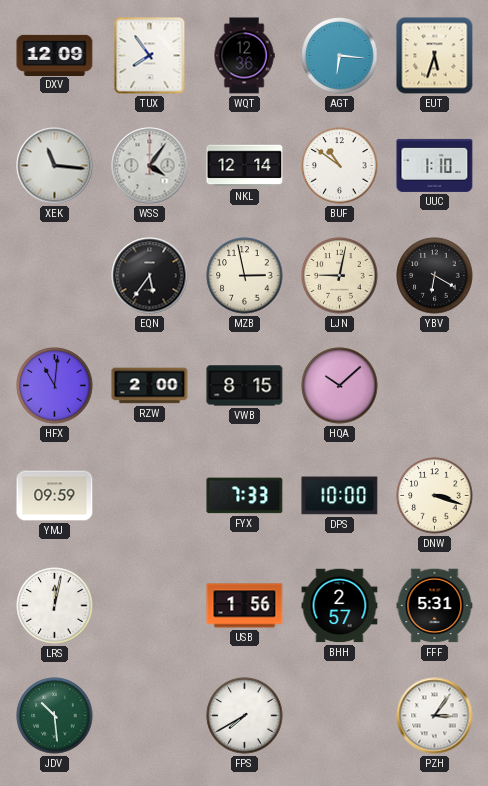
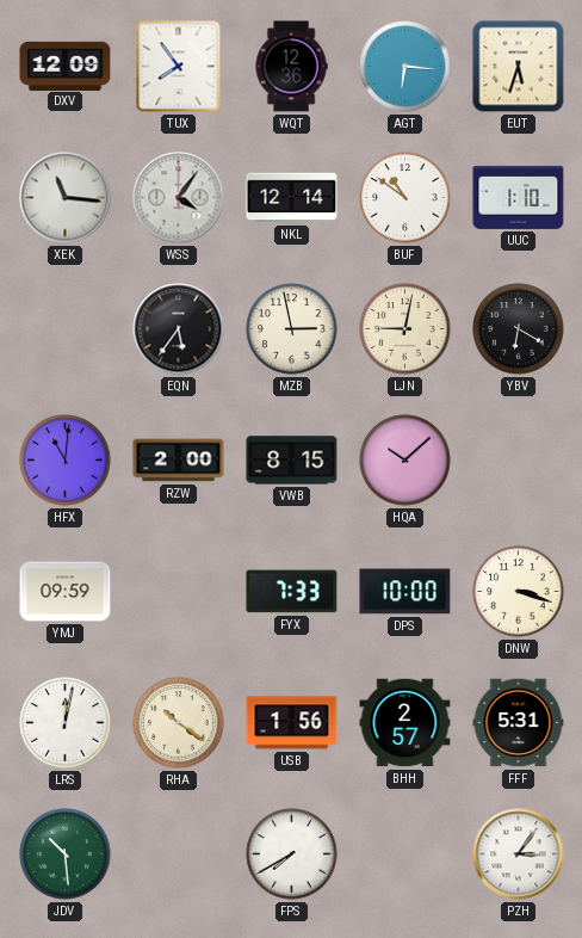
RHA: none -> 10:21
